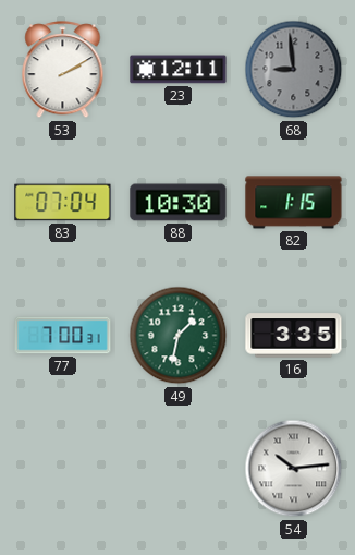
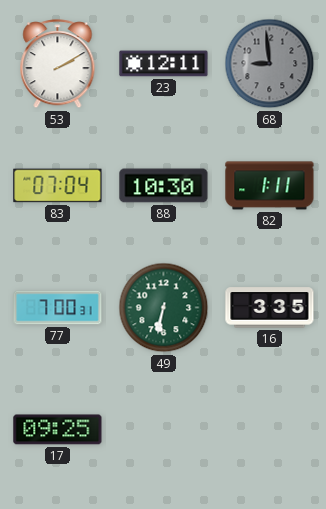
82: 1:15 -> 1:11
49: 1:32 -> 6:32
17: none -> 09:25
54: 10:14 -> none
